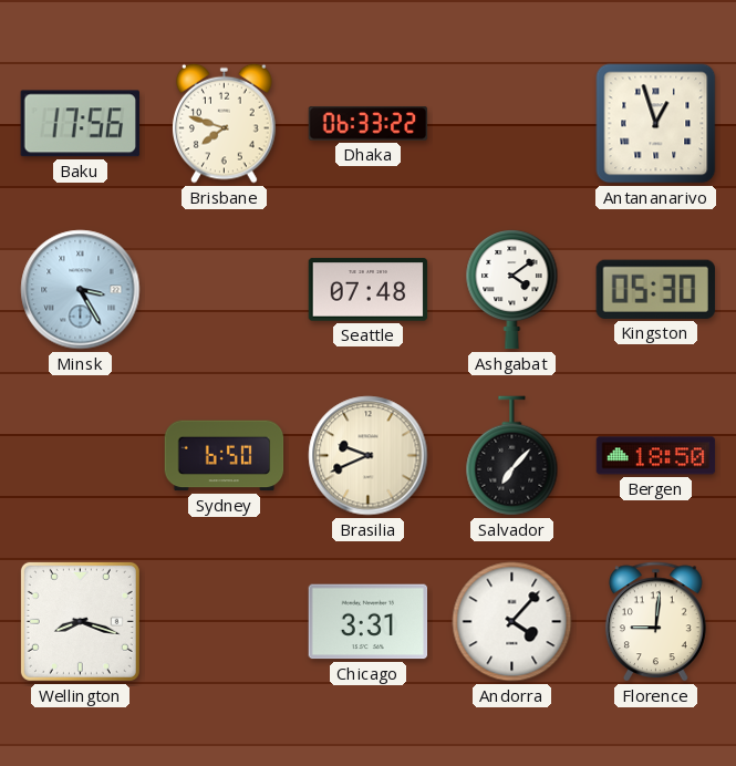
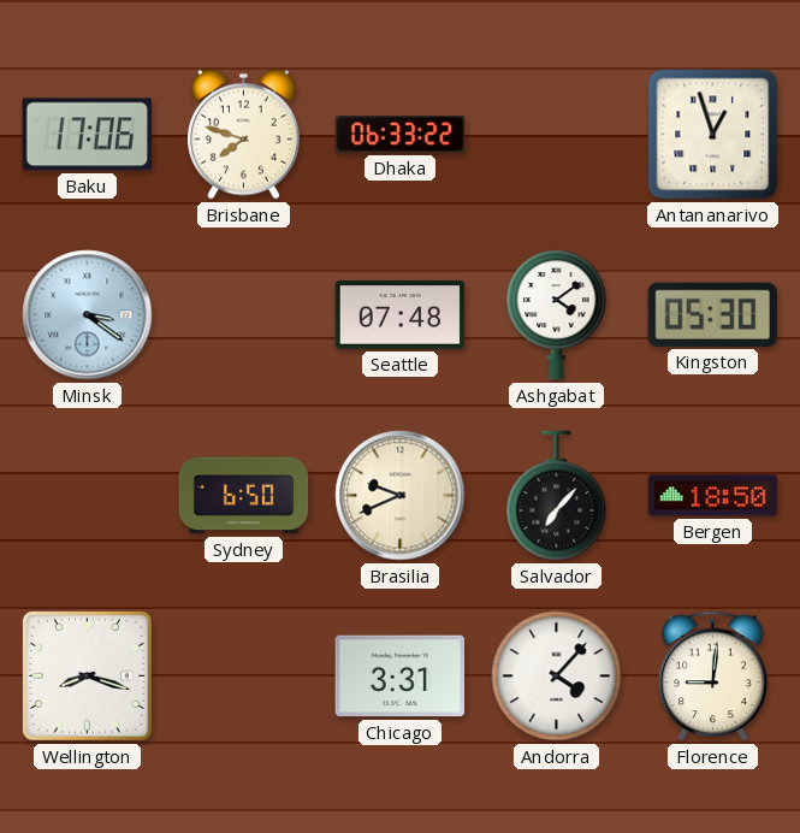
Baku: 17:56 -> 17:06
Minsk: 3:25 -> 3:21
